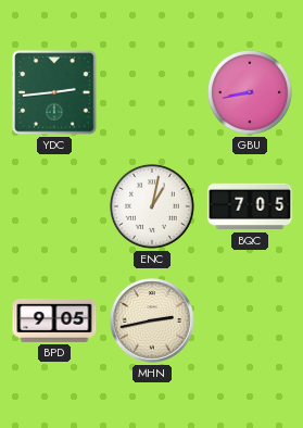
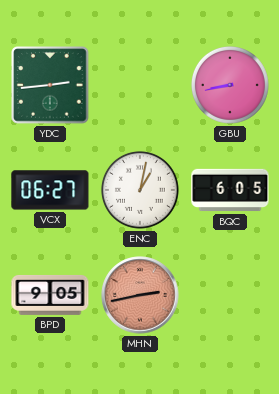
VCX: none -> 06:27
BQC: 7:05 -> 6:05
MHN dial: cream -> salmon
